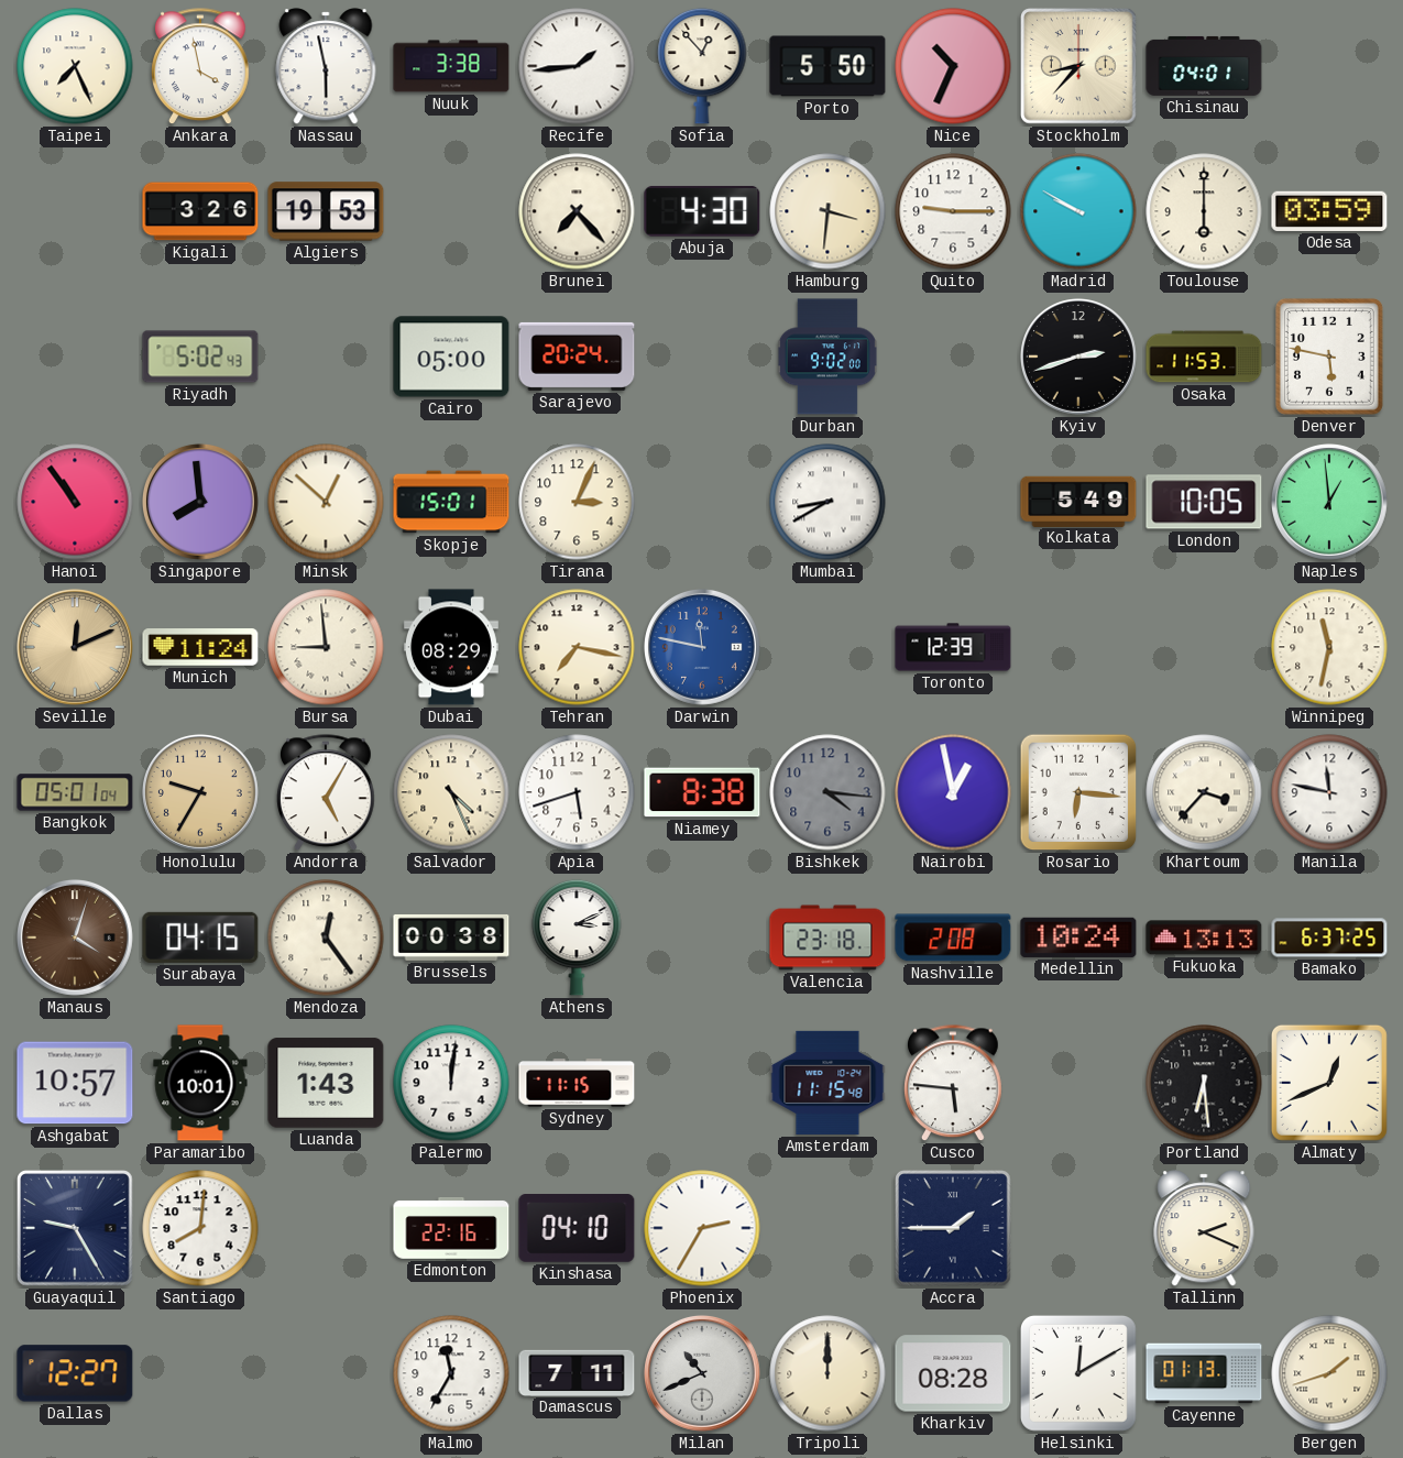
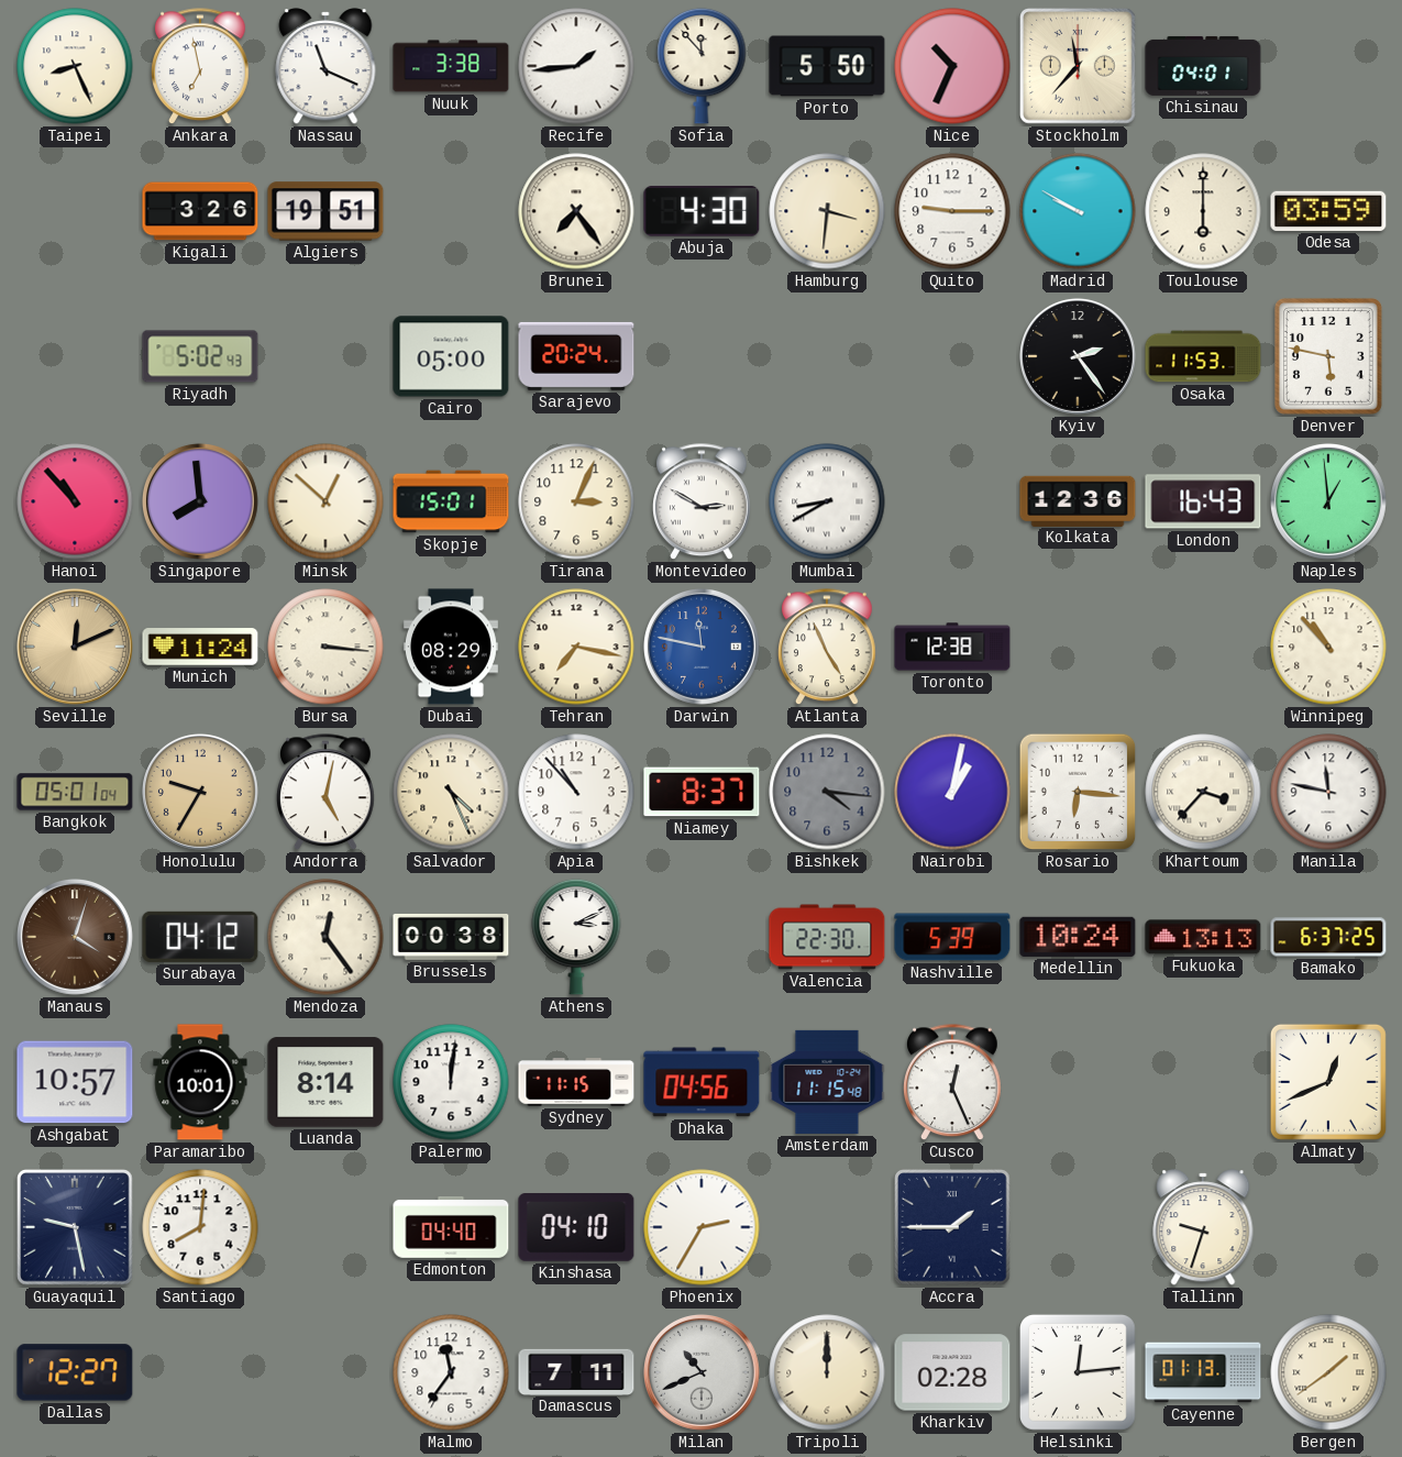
Taipei: 7:26 -> 8:26
Ankara: 3:58 -> 6:58
Nassau: 5:58 -> 11:19
Sofia: 12:53 -> 11:53
Stockholm: 8:37 -> 11:37
Algiers: 19:53 -> 19:51
Brunei: 7:23 -> 7:24
Durban: 9:02 -> none
Kyiv: 2:42 -> 2:24
Hanoi: 10:54 -> 10:53
Montevideo: none -> 2:50
Kolkata: 5:49 -> 12:36
London: 10:05 -> 16:43
Bursa: 8:59 -> 3:16
Atlanta: none -> 4:56
Toronto: 12:39 -> 12:38
Winnipeg: 11:32 -> 10:53
Andorra: 5:05 -> 5:02
Apia: 5:42 -> 10:53
Niamey: 8:38 -> 8:37
Nairobi: 12:58 -> 1:02
Surabaya: 04:15 -> 04:12
Valencia: 23:18 -> 22:30
Nashville: 2:08 -> 5:39
Luanda: 1:43 -> 8:14
Dhaka: none -> 04:56
Cusco: 5:46 -> 12:26
Portland: 6:29 -> none
Guayaquil: 9:25 -> 9:28
Edmonton: 22:16 -> 04:40
Tallinn: 2:19 -> 9:33
Malmo: 11:35 -> 11:36
Kharkiv: 08:28 -> 02:28
Helsinki: 12:10 -> 12:14
Bergen: 1:42 -> 1:39
